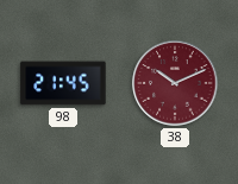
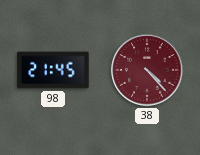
38: 10:11 -> 4:23
